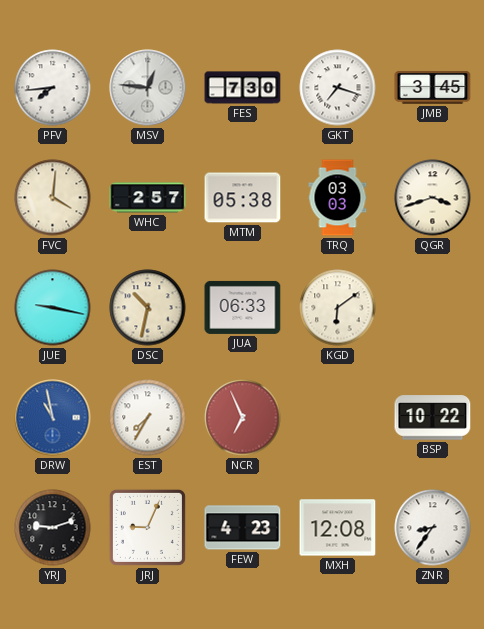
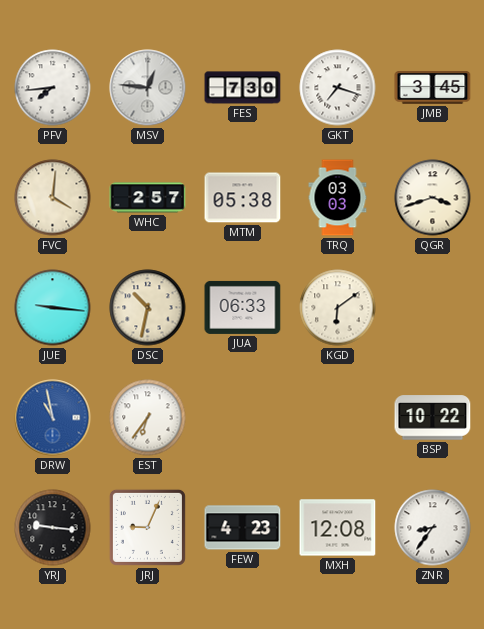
JUE: 9:17 -> 9:16
EST: 7:35 -> 6:36
NCR: 6:56 -> none
YRJ: 9:12 -> 9:16
